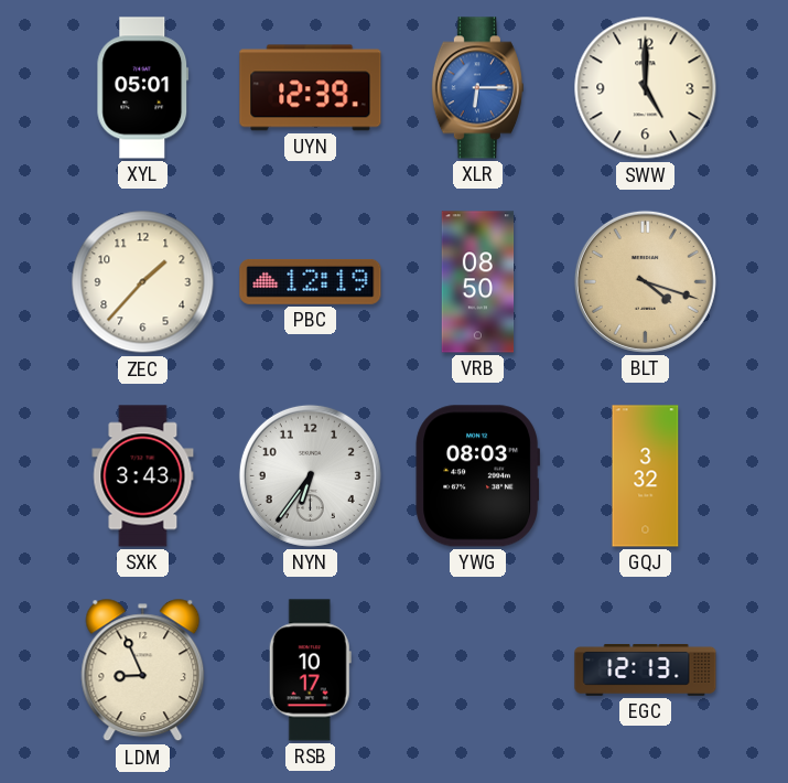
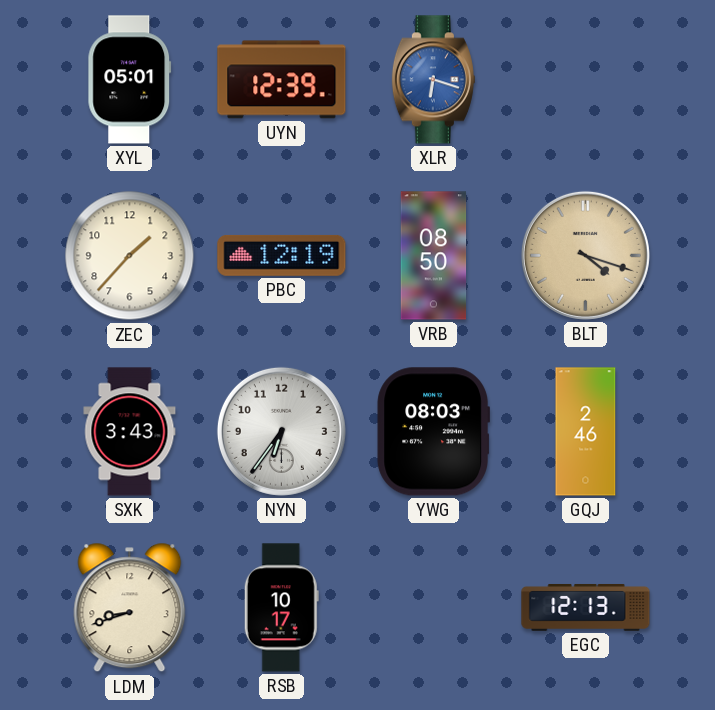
XLR: 6:15 -> 6:18
SWW: 5:00 -> none
GQJ: 3:32 -> 2:46
LDM: 8:56 -> 8:42
